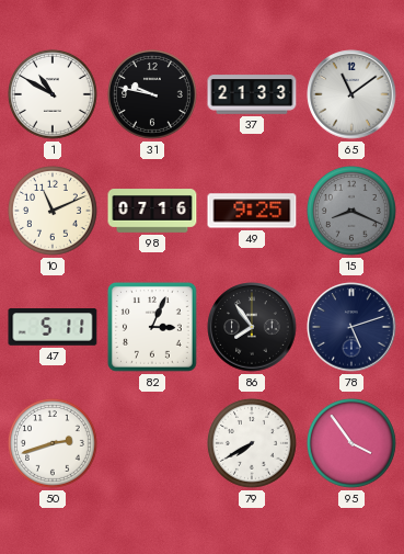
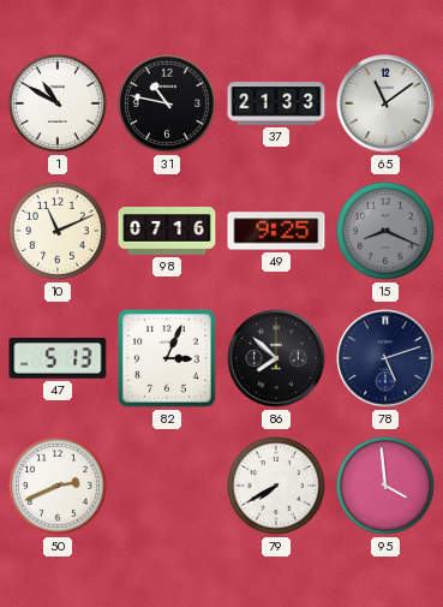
31: 9:47 -> 10:47
47: 5:11 -> 5:13
86: 7:54 -> 7:52
50: 2:42 -> 2:41
95: 3:54 -> 3:59
